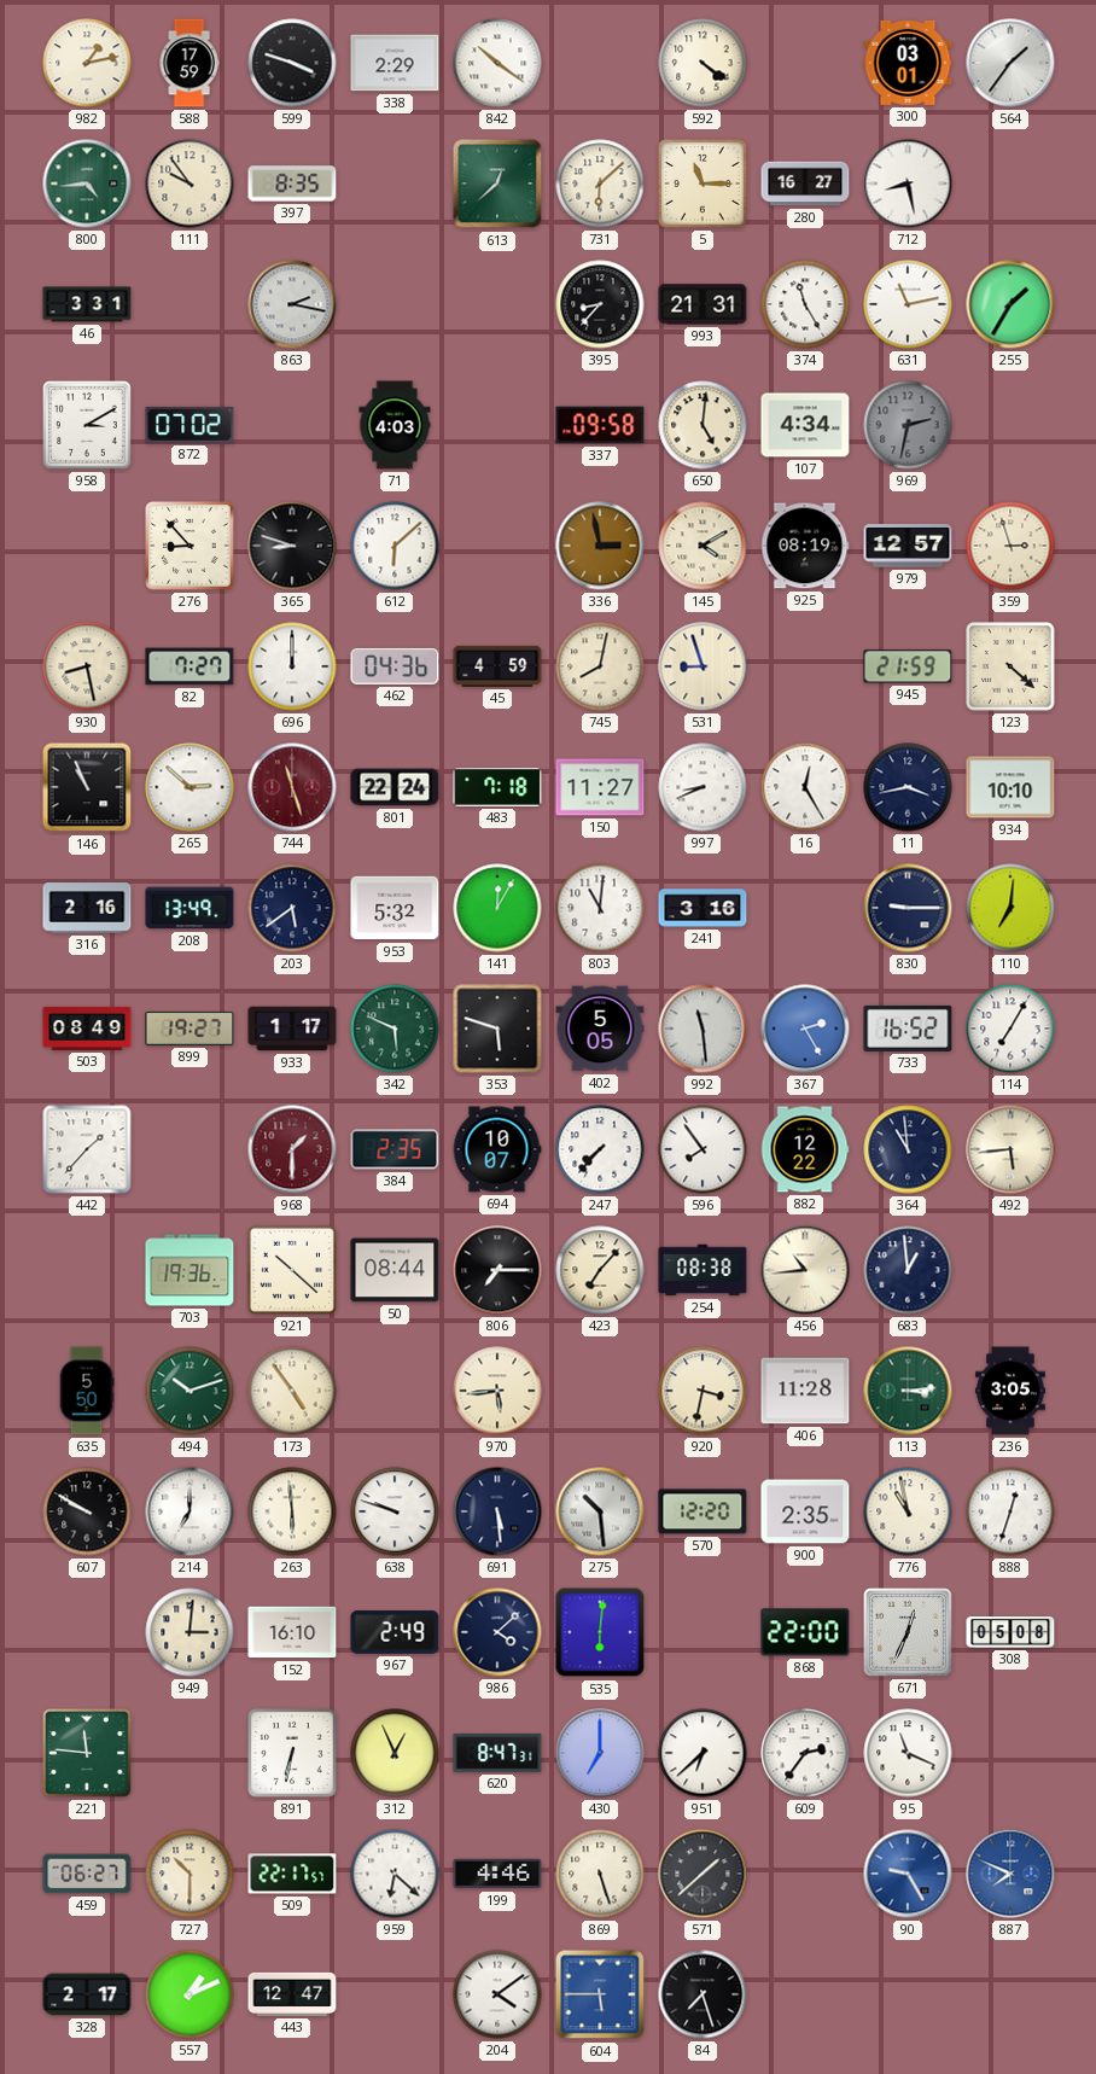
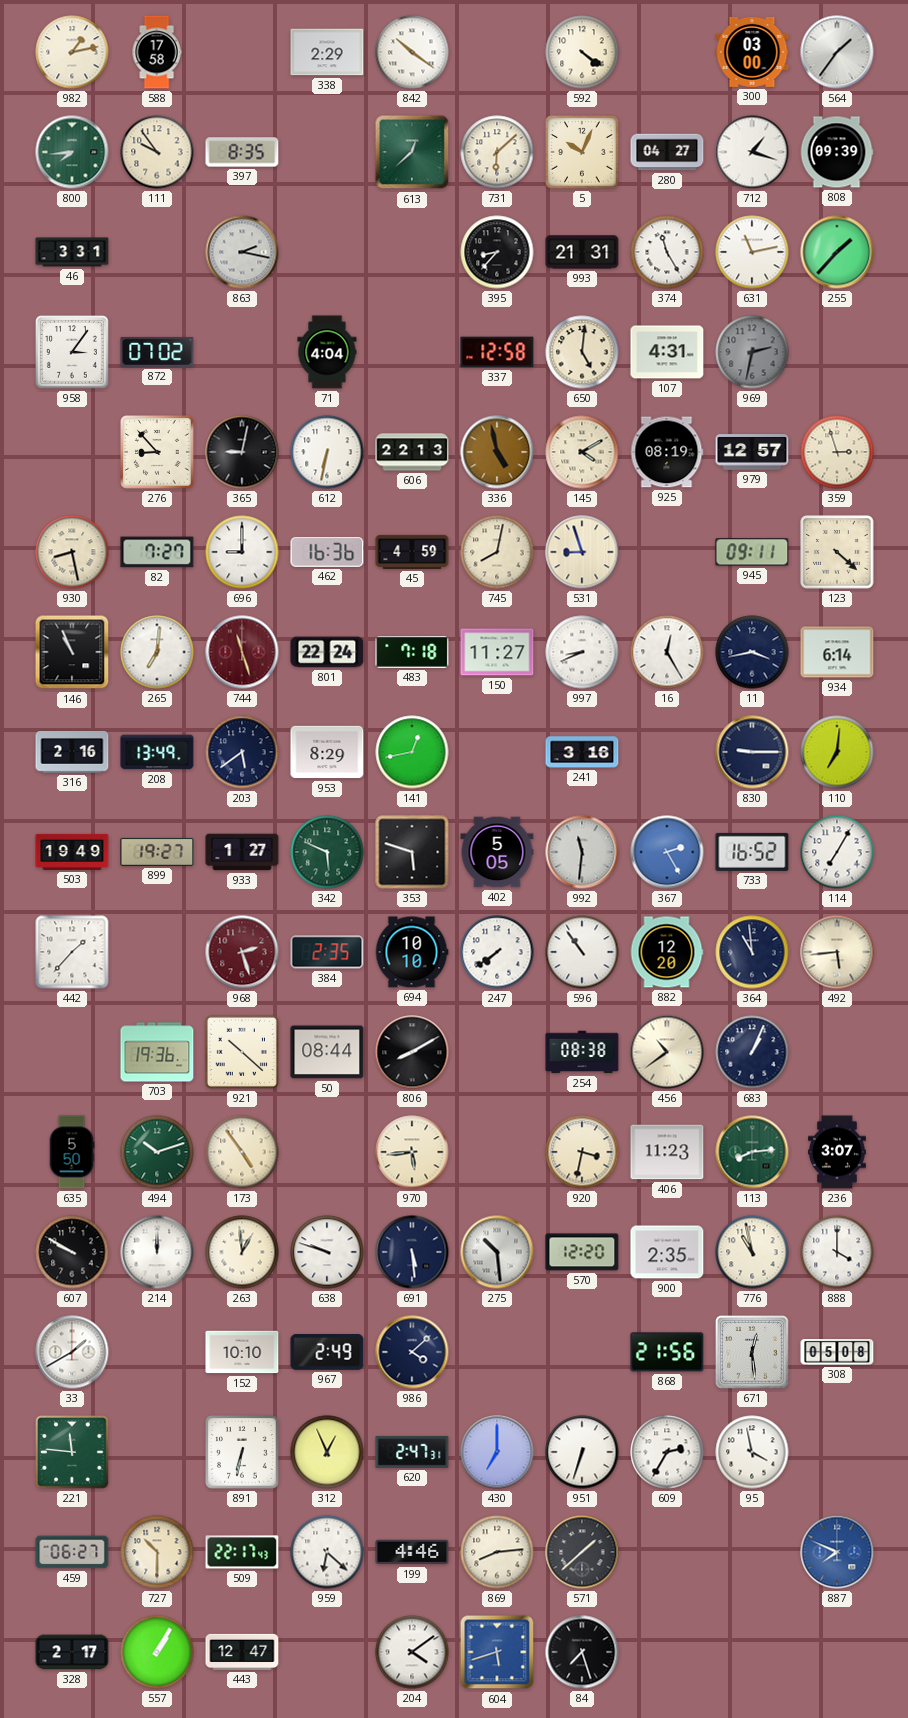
588: 17:59 -> 17:58
599: 3:48 -> none
300: 03:01 -> 03:00
800: 4:44 -> 7:44
5: 11:15 -> 10:04
280: 16:27 -> 04:27
712: 8:28 -> 1:18
808: none -> 09:39
255: 1:35 -> 1:37
958: 3:10 -> 3:06
71: 4:03 -> 4:04
337: 09:58 -> 12:58
107: 4:34 -> 4:31
365: 8:48 -> 9:02
612: 6:08 -> 6:32
606: none -> 22:13
336: 2:58 -> 4:58
696: 12:00 -> 9:00
462: 04:36 -> 16:36
945: 21:59 -> 09:11
265: 2:52 -> 7:01
934: 10:10 -> 6:14
953: 5:32 -> 8:29
141: 12:05 -> 12:43
803: 11:01 -> none
503: 08:49 -> 19:49
933: 1:17 -> 1:27
992: 11:29 -> 11:31
968: 1:30 -> 2:27
694: 10:07 -> 10:10
247: 7:37 -> 7:39
596: 7:54 -> 10:54
882: 12:22 -> 12:20
806: 7:15 -> 8:10
423: 7:07 -> none
456: 10:44 -> 10:39
683: 12:59 -> 1:04
406: 11:28 -> 11:23
113: 3:14 -> 8:14
236: 3:05 -> 3:07
214: 7:00 -> 12:00
263: 5:59 -> 12:59
888: 12:33 -> 4:00
33: none -> 1:40
949: 3:01 -> none
152: 16:10 -> 10:10
535: 6:01 -> none
868: 22:00 -> 21:56
671: 12:34 -> 12:29
620: 8:47 -> 2:47
951: 6:38 -> 6:33
609: 2:36 -> 2:35
95: 11:19 -> 3:58
509: 22:17:57 -> 22:17:43
869: 5:27 -> 8:14
90: 9:25 -> none
557: 1:11 -> 1:05
604: 5:45 -> 5:42
